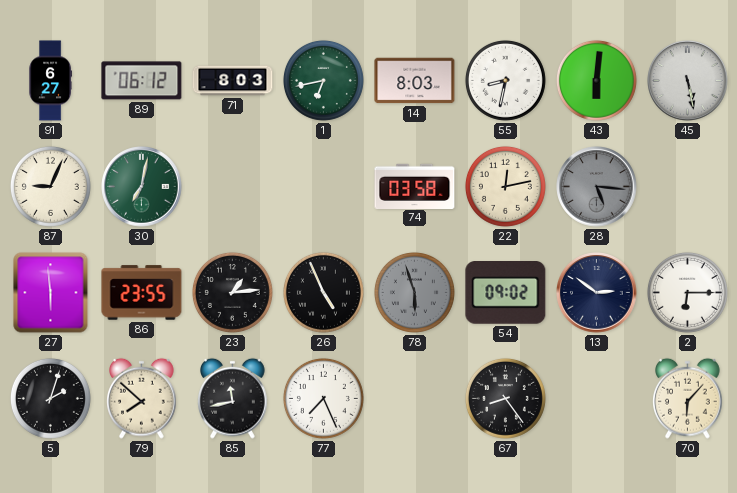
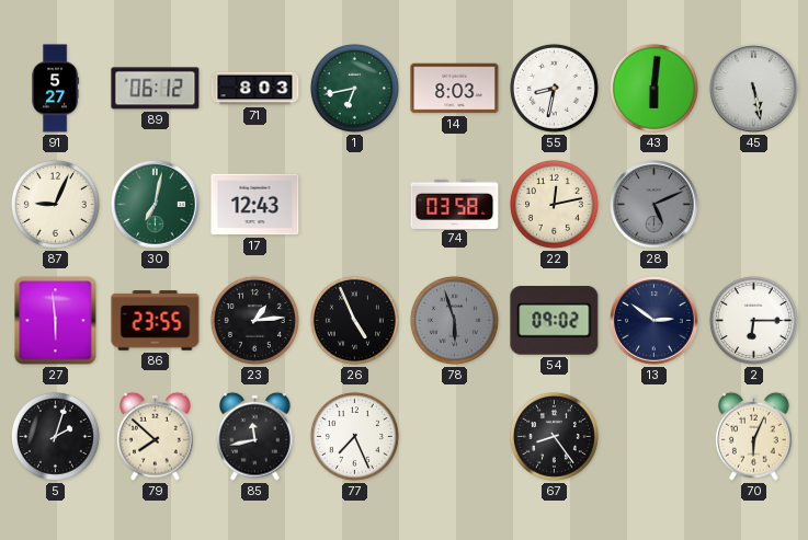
91: 6:27 -> 5:27
17: none -> 12:43
28: 5:16 -> 5:11
70: 6:07 -> 6:04
